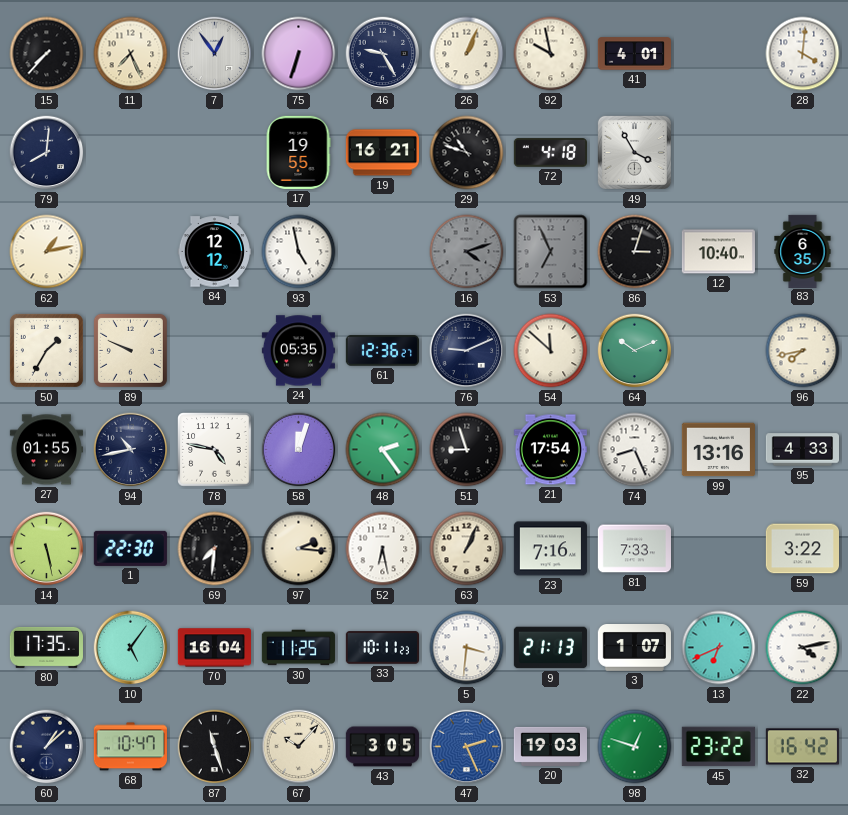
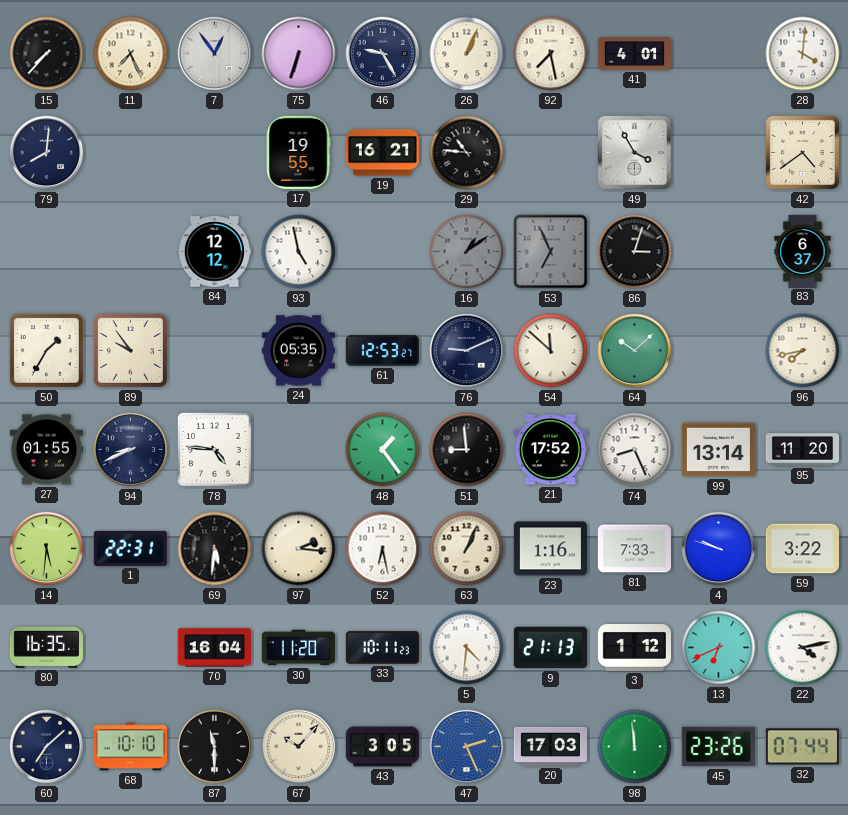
92: 9:58 -> 7:28
29: 10:48 -> 10:46
72: 4:18 -> none
42: none -> 4:39
62: 1:13 -> none
16: 4:12 -> 1:09
12: 10:40 -> none
83: 6:35 -> 6:37
89: 9:49 -> 9:54
61: 12:36 -> 12:53
64: 10:11 -> 10:08
94: 10:43 -> 8:41
78: 4:47 -> 4:46
58: 12:03 -> none
48: 2:24 -> 1:24
51: 8:57 -> 8:59
21: 17:54 -> 17:52
99: 13:16 -> 13:14
95: 4:33 -> 11:20
14: 5:28 -> 5:31
1: 22:30 -> 22:31
69: 7:31 -> 5:31
23: 7:16 -> 1:16
4: none -> 9:48
80: 17:35 -> 16:35
10: 5:06 -> none
30: 11:25 -> 11:20
5: 3:31 -> 4:31
3: 1:07 -> 1:12
60: 1:08 -> 7:08
68: 10:47 -> 10:10
87: 11:27 -> 11:30
20: 19:03 -> 17:03
98: 12:48 -> 11:59
45: 23:22 -> 23:26
32: 16:42 -> 07:44
